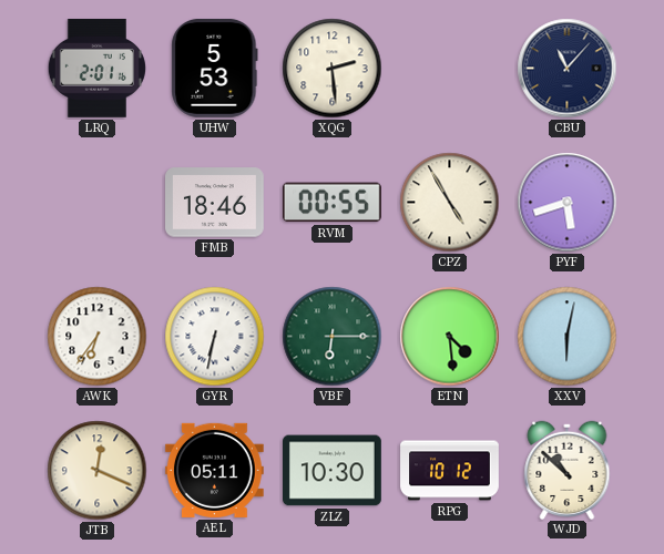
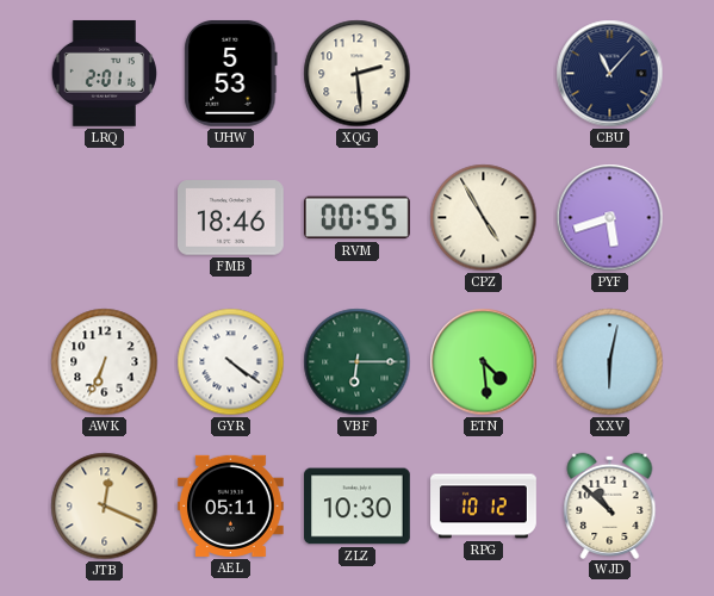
AWK: 6:36 -> 6:34
GYR: 6:32 -> 4:21
